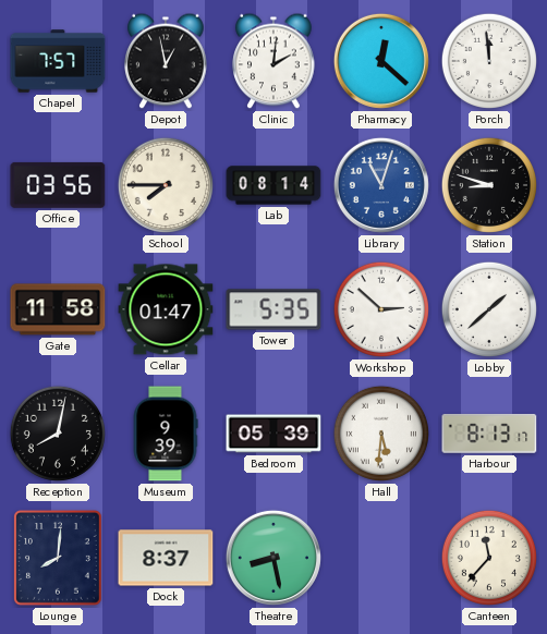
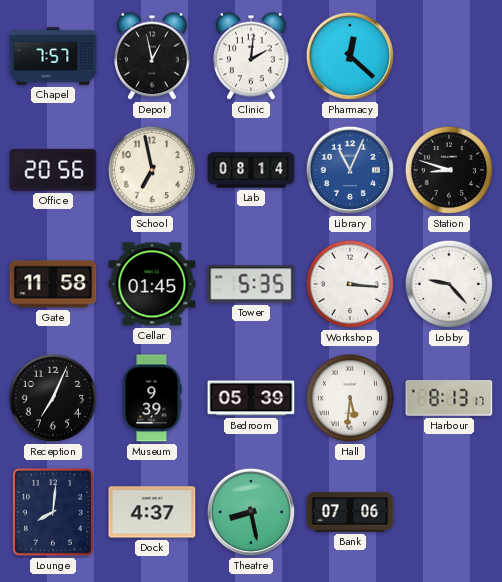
Porch: 11:59 -> none
Office: 03:56 -> 20:56
School: 7:45 -> 6:58
Library: 11:03 -> 11:04
Cellar: 01:47 -> 01:45
Workshop: 2:52 -> 3:16
Lobby: 1:38 -> 9:23
Reception: 8:02 -> 7:04
Dock: 8:37 -> 4:37
Bank: none -> 07:06
Canteen: 11:37 -> none
